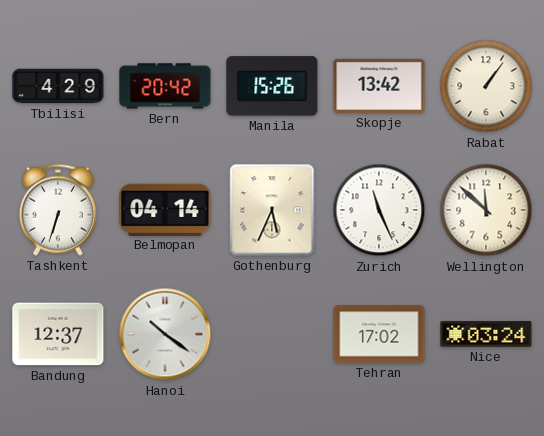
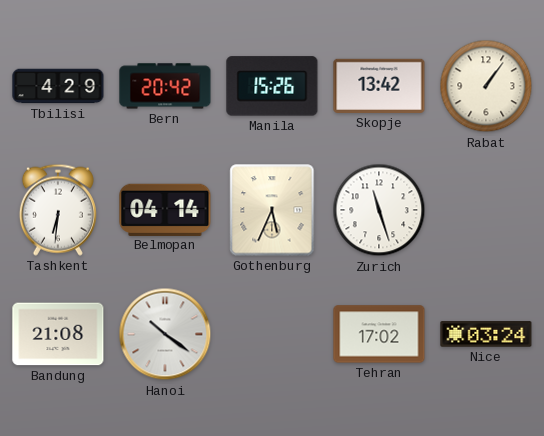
Tashkent: 6:33 -> 6:31
Zurich: 11:26 -> 11:27
Wellington: 11:52 -> none
Bandung: 12:37 -> 21:08
